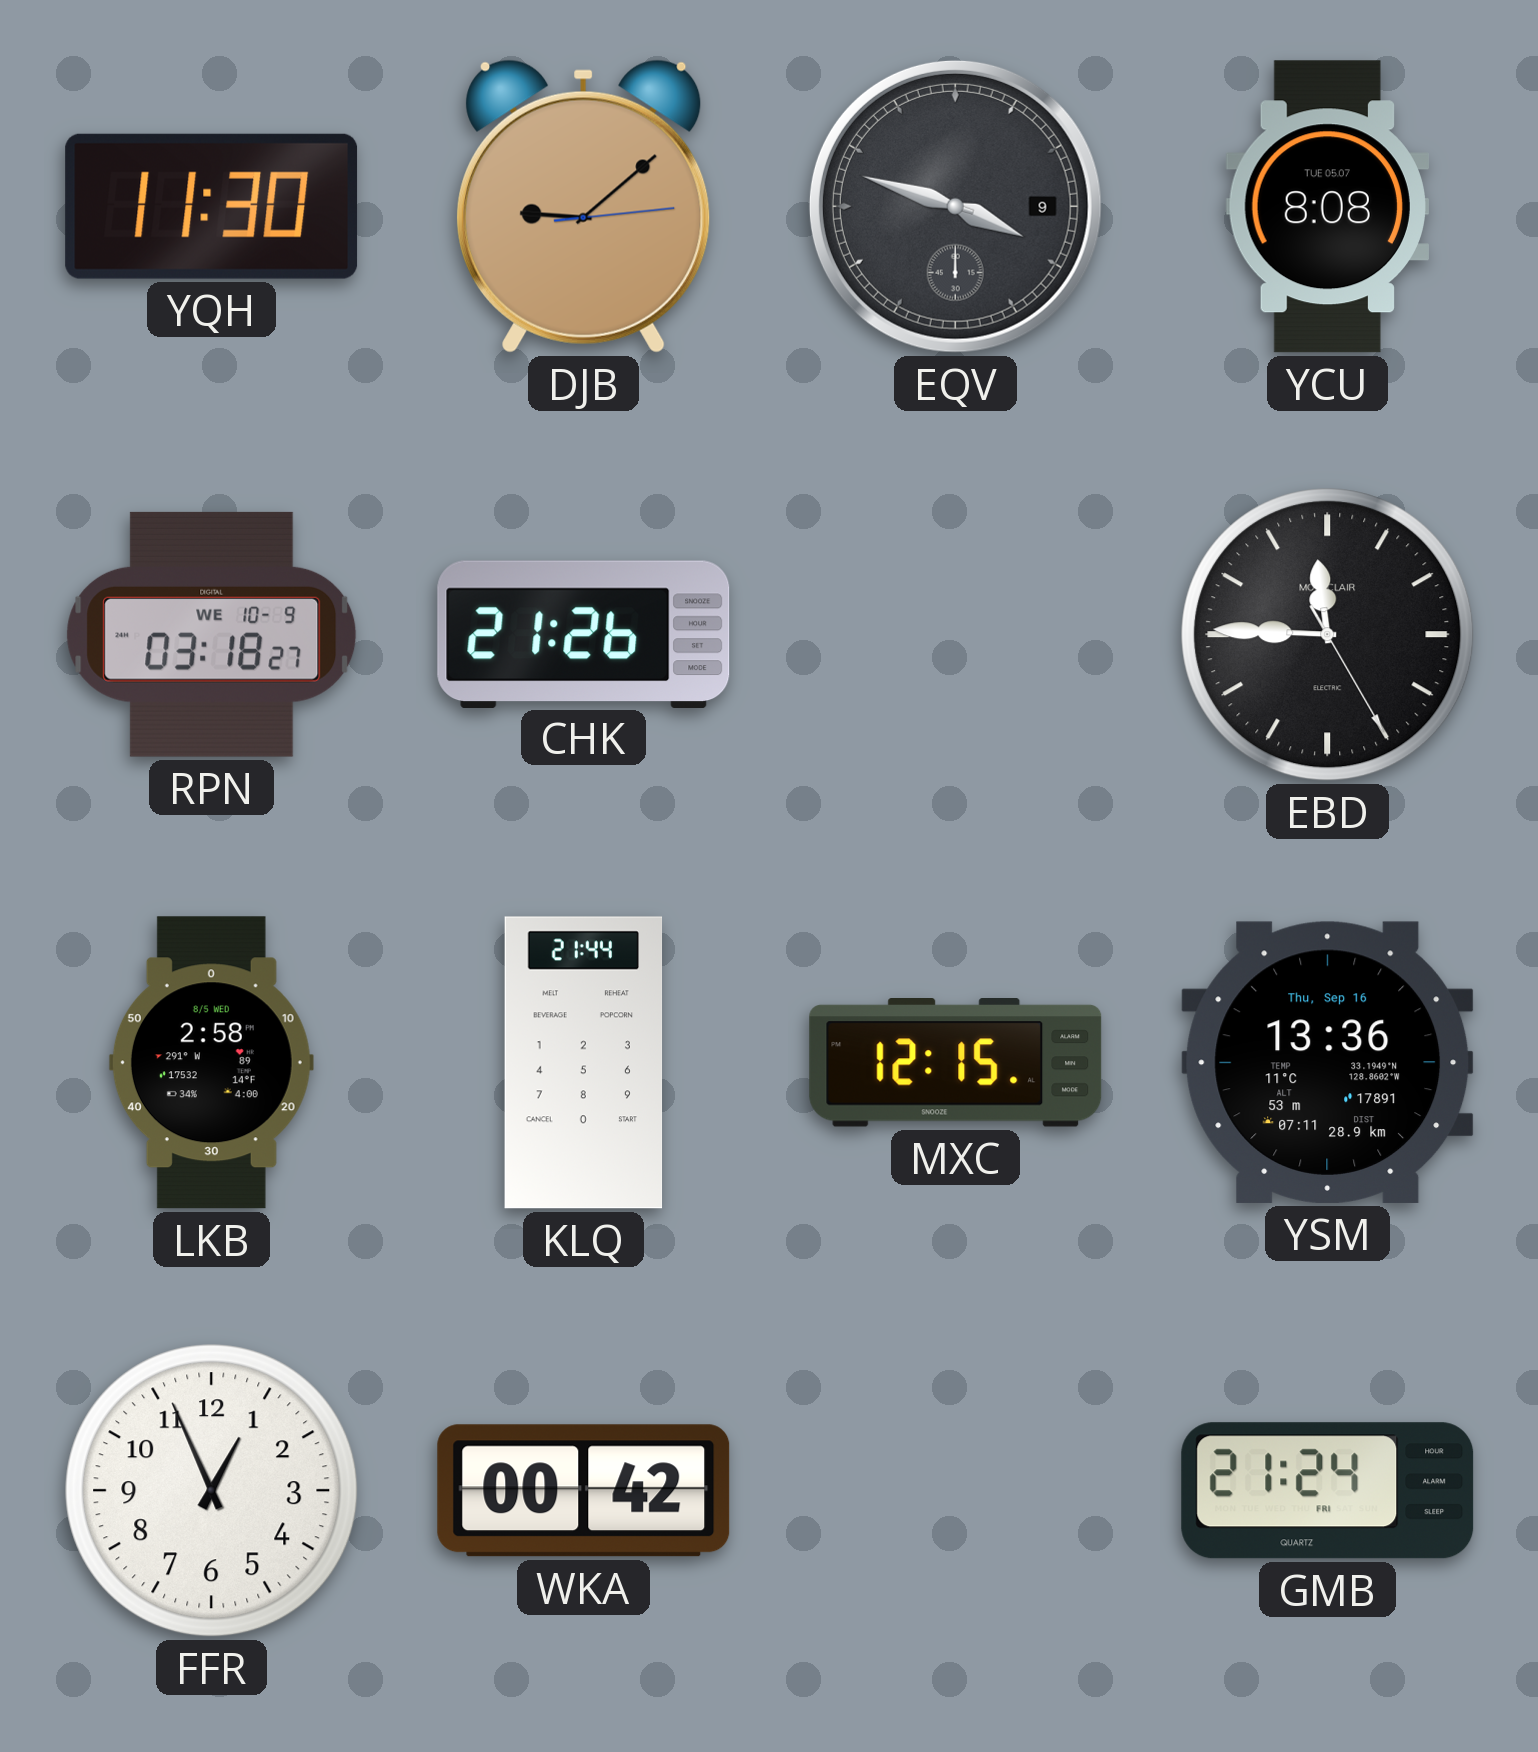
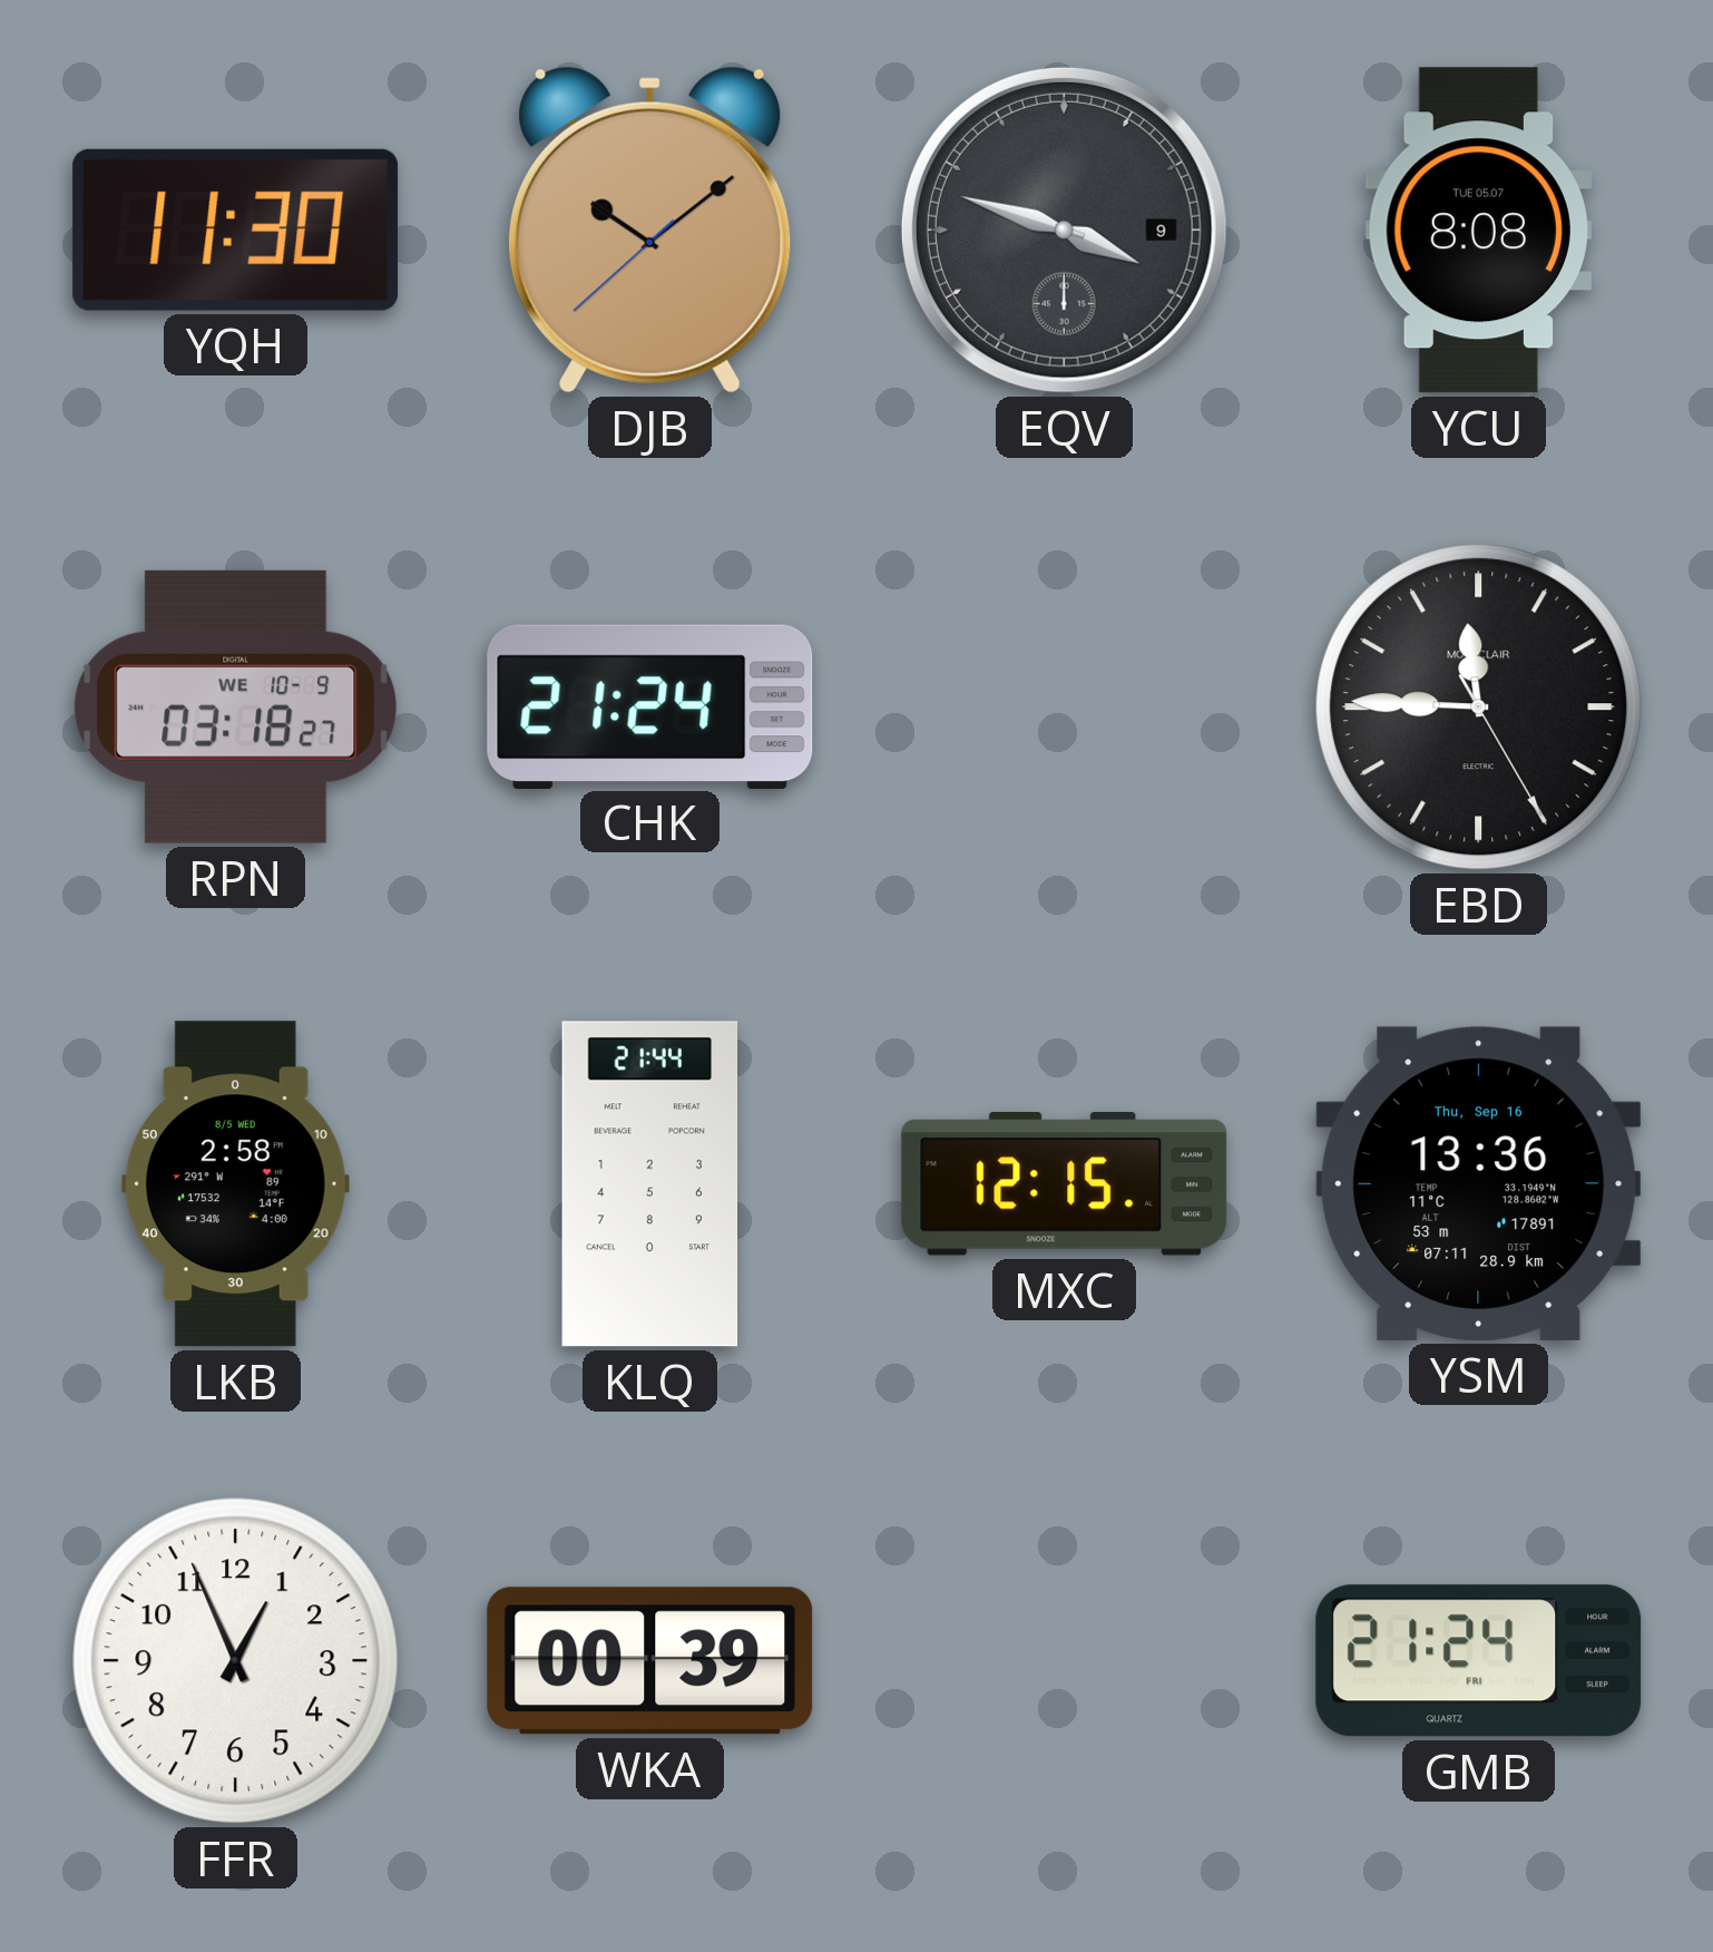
DJB: 9:08 -> 10:08
CHK: 21:26 -> 21:24
WKA: 00:42 -> 00:39
